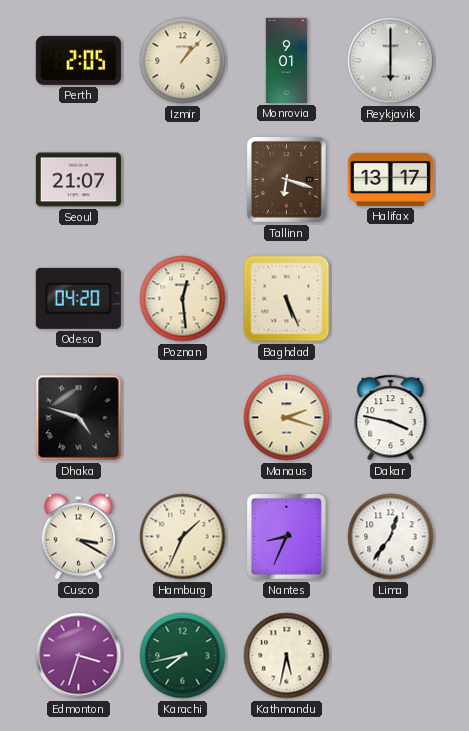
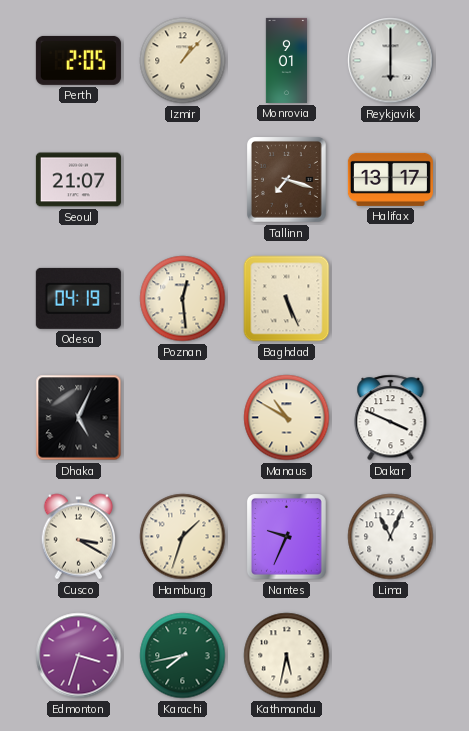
Tallinn: 6:18 -> 7:18
Odesa: 04:20 -> 04:19
Dhaka: 4:48 -> 5:04
Manaus: 2:18 -> 10:50
Dakar: 3:47 -> 3:49
Hamburg: 1:34 -> 1:33
Nantes: 8:34 -> 9:34
Lima: 12:36 -> 11:04
